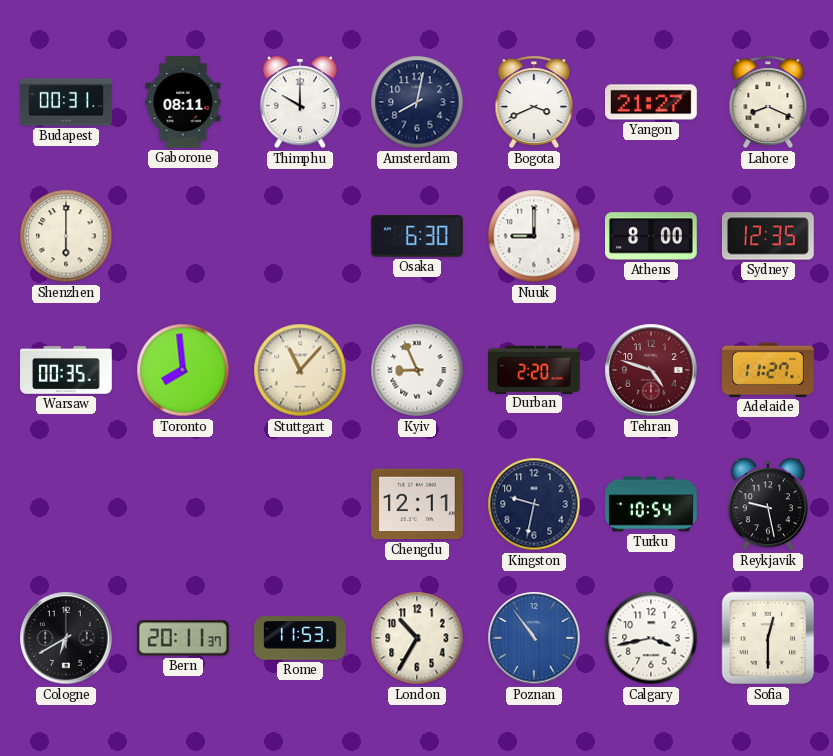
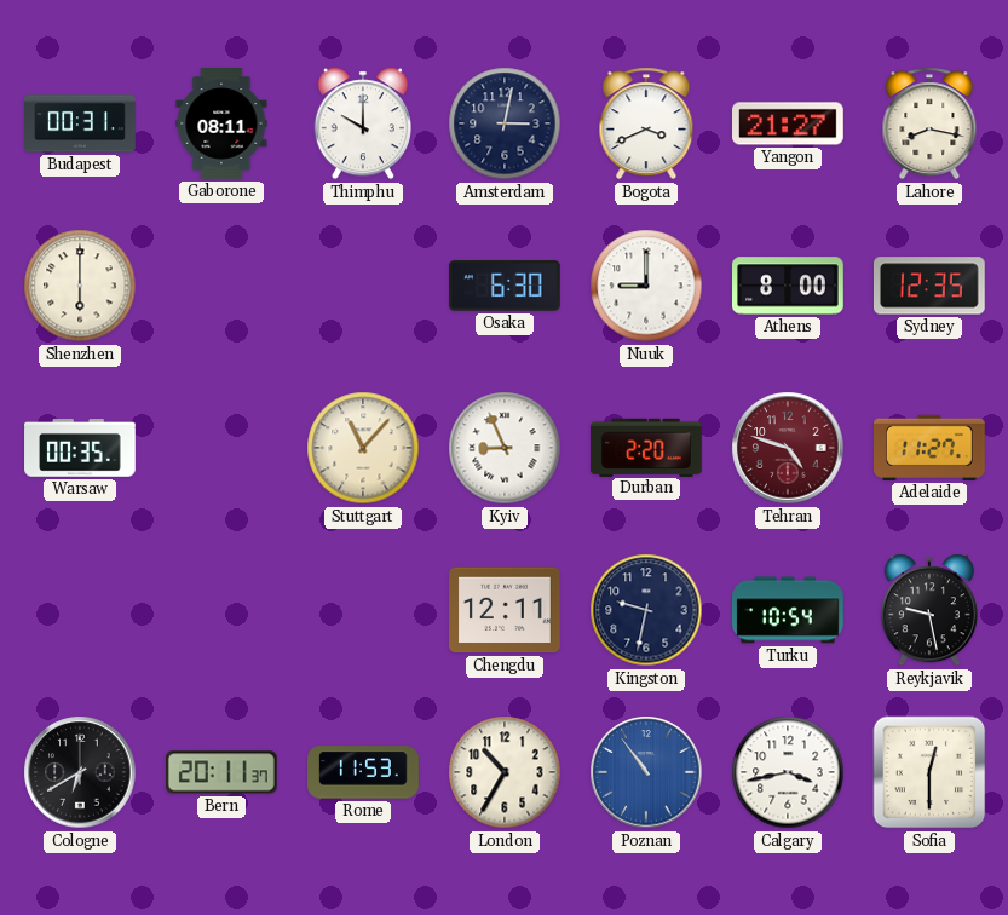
Amsterdam: 8:02 -> 3:02
Lahore: 8:19 -> 8:17
Toronto: 7:59 -> none
